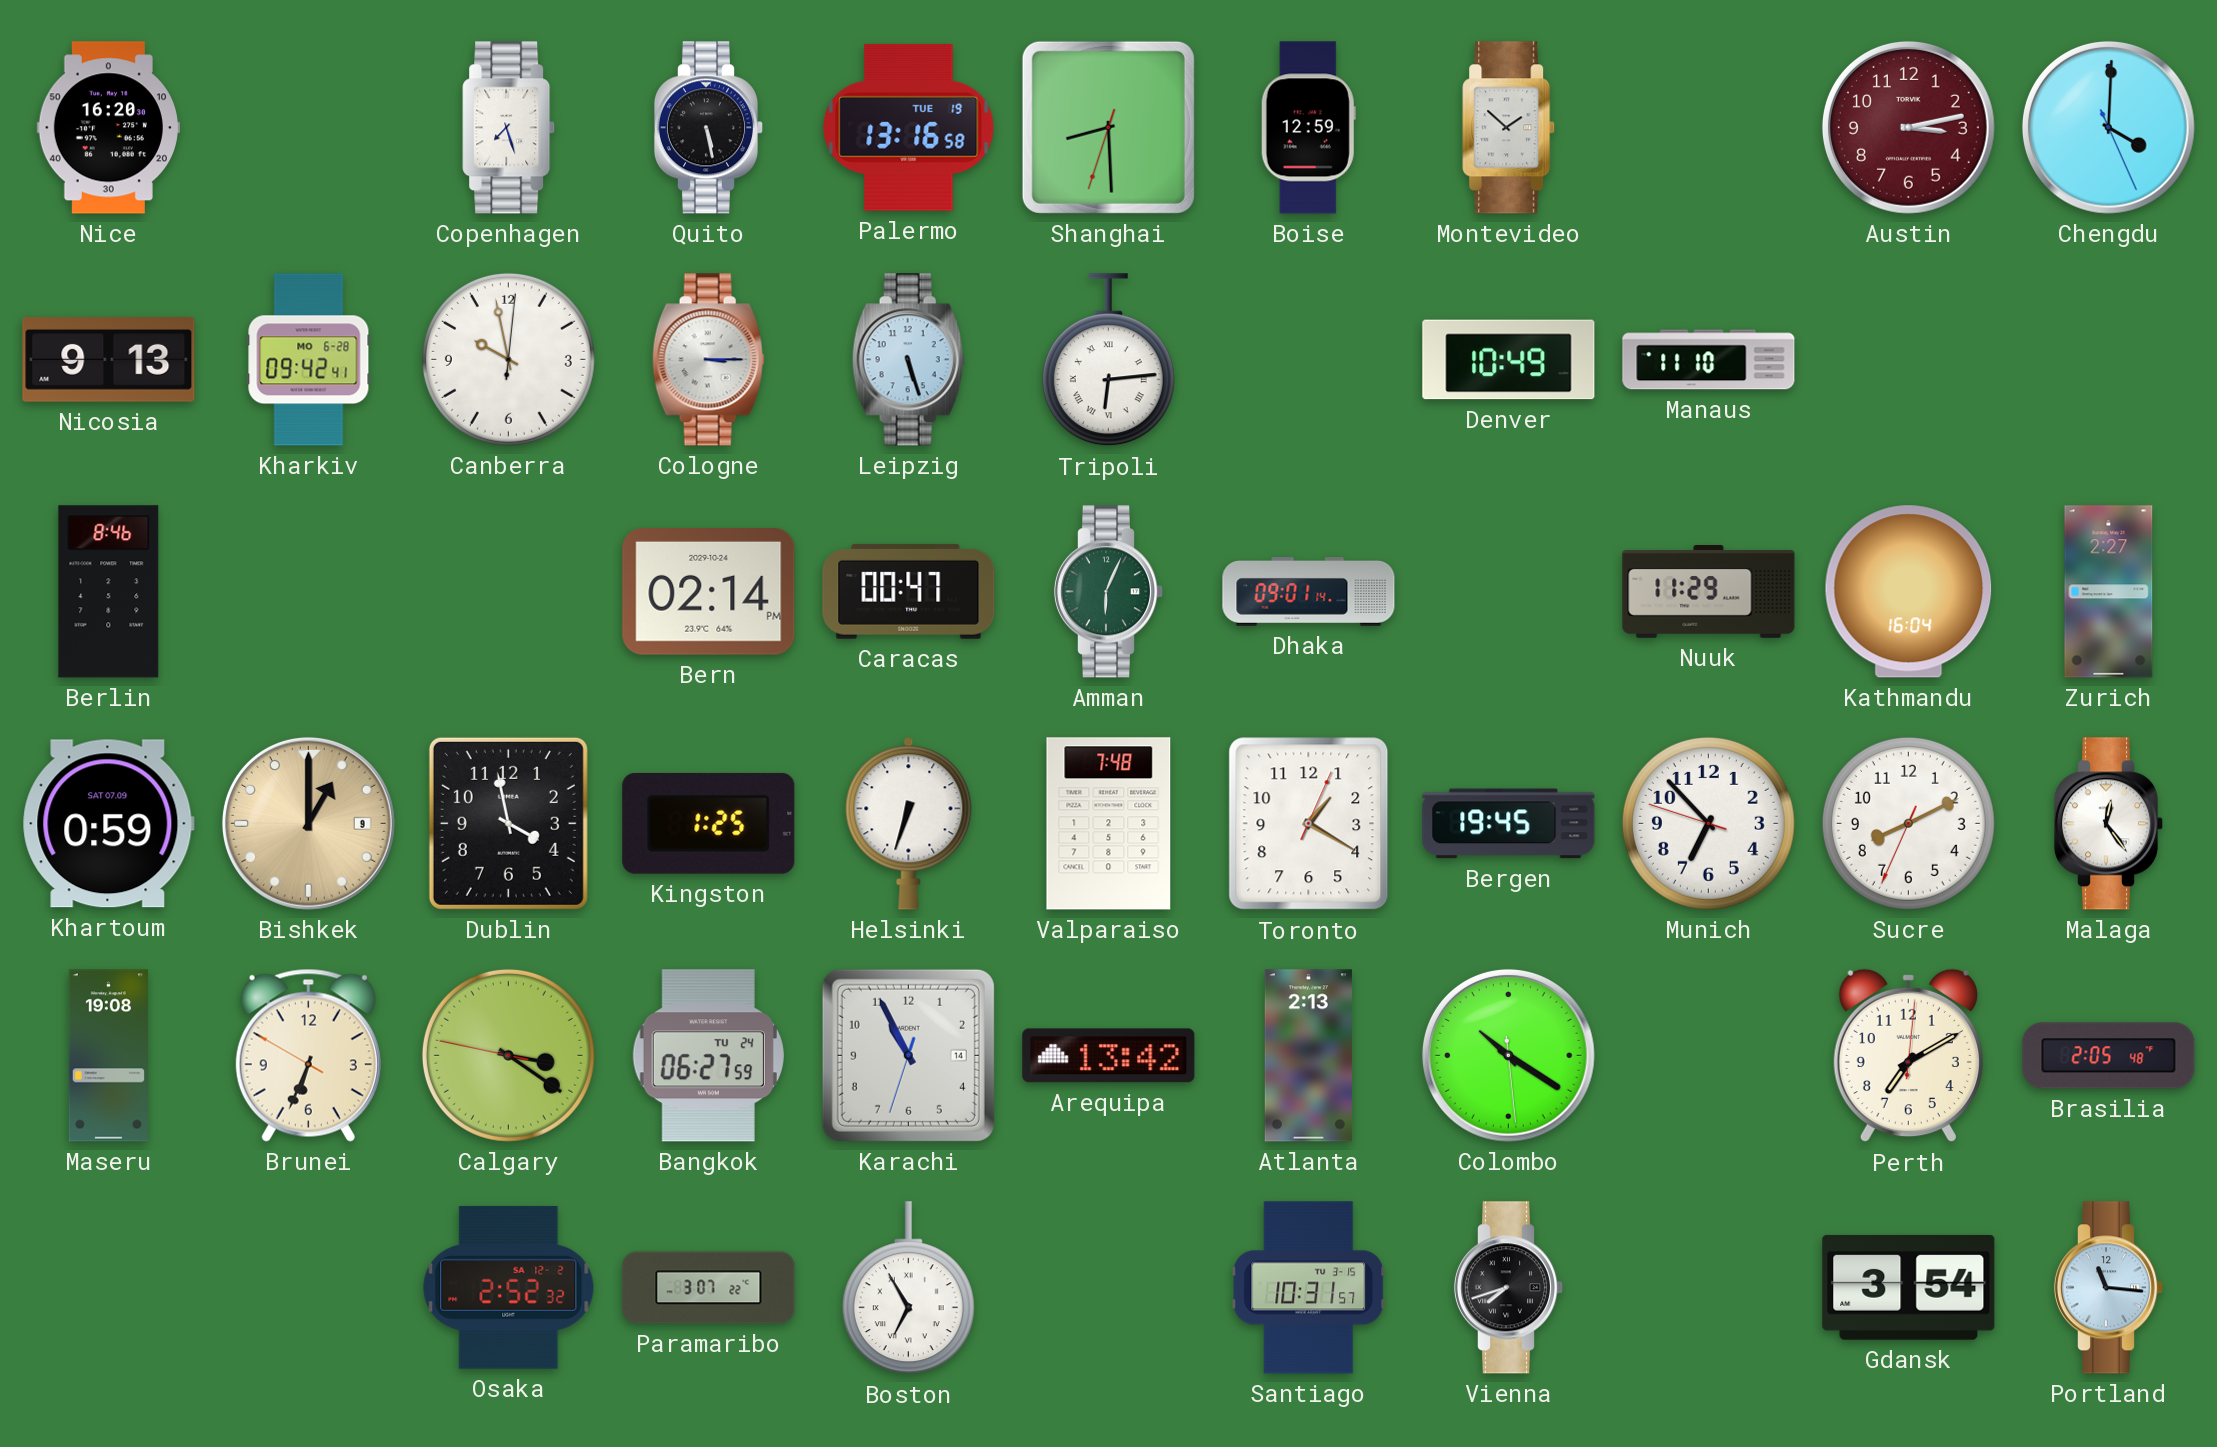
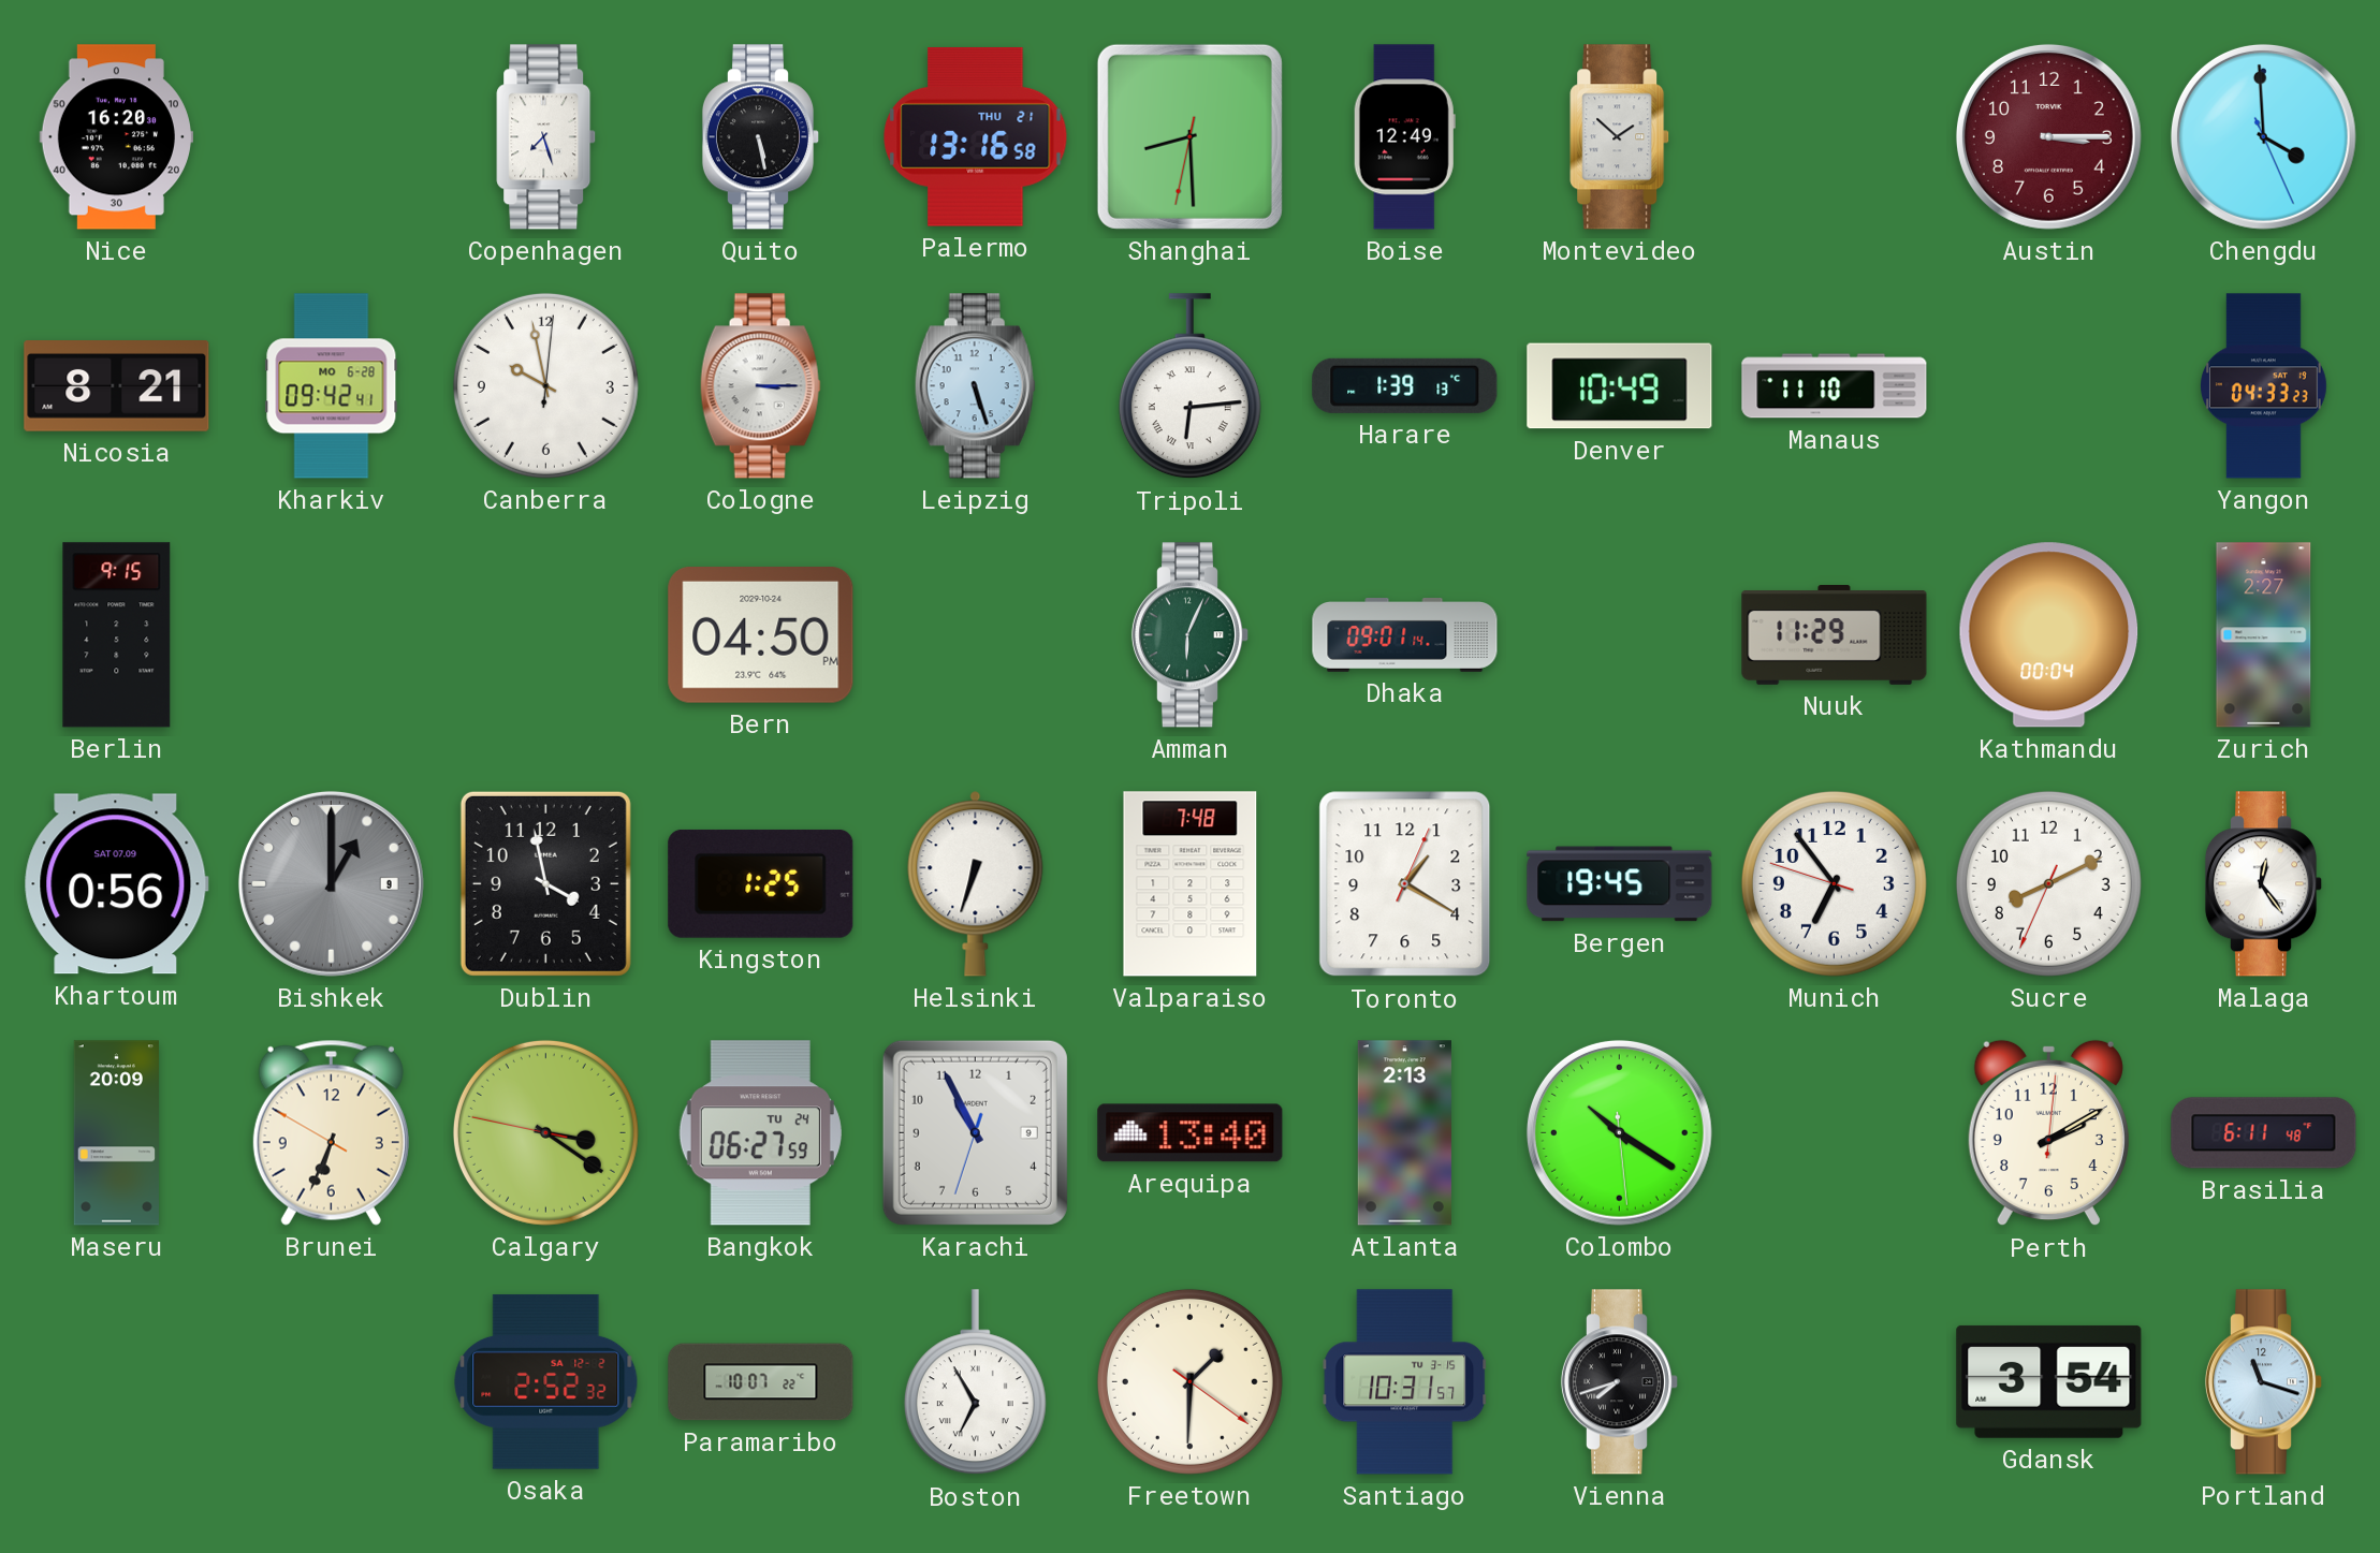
Palermo date: TUE 19 -> THU 21
Shanghai: 8:29:33 -> 8:29:32
Boise: 12:59 -> 12:49
Austin: 3:13 -> 3:15
Chengdu: 4:00 -> 3:59
Nicosia: 9:13 -> 8:21
Harare: none -> 1:39
Yangon: none -> 04:33
Berlin: 8:46 -> 9:15
Bern: 02:14 -> 04:50
Caracas: 00:47 -> none
Kathmandu: 16:04 -> 00:04
Khartoum: 0:59 -> 0:56
Bishkek dial: champagne -> grey
Munich: 6:52 -> 6:53
Maseru: 19:08 -> 20:09
Karachi date: 14 -> 9
Arequipa: 13:42 -> 13:40
Perth: 7:10 -> 2:10
Brasilia: 2:05 -> 6:11
Paramaribo: 3:07 -> 10:07
Freetown: none -> 1:30
Portland: 11:16 -> 11:18
